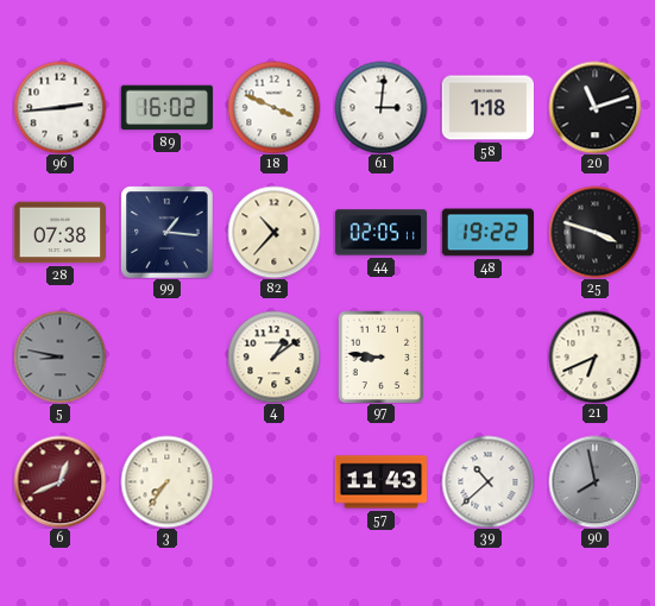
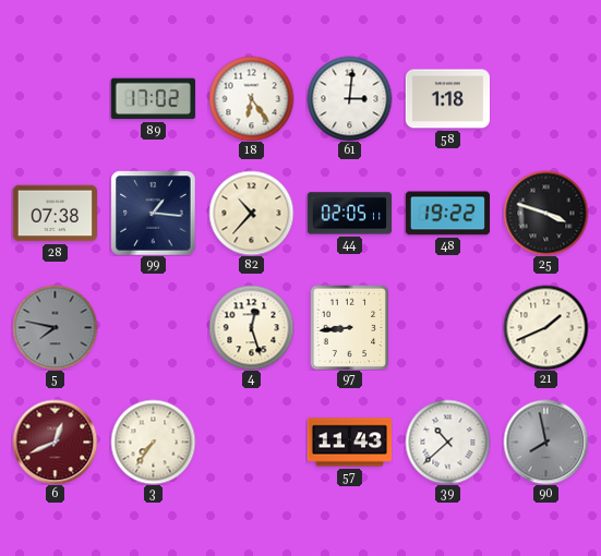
96: 2:44 -> none
89: 16:02 -> 17:02
18: 3:49 -> 6:24
20: 11:12 -> none
5: 8:47 -> 7:47
4: 1:09 -> 12:27
97: 8:46 -> 8:44
21: 6:41 -> 1:41
